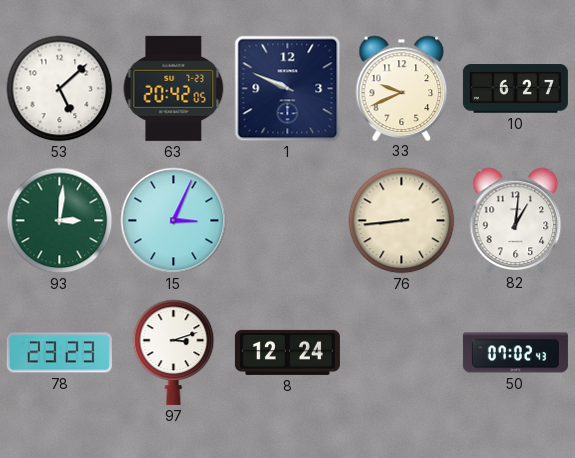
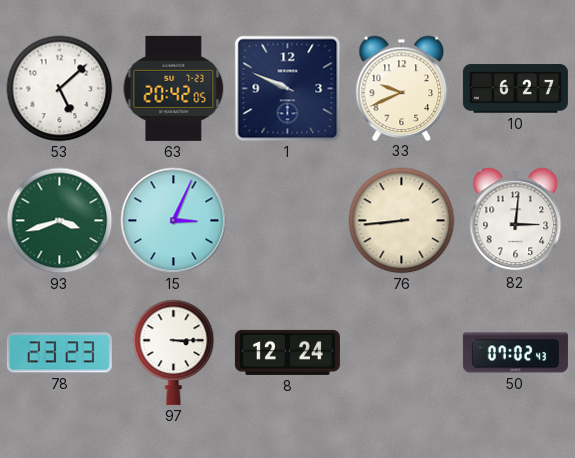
93: 3:01 -> 3:42
82: 1:01 -> 3:01
97: 3:12 -> 3:15
